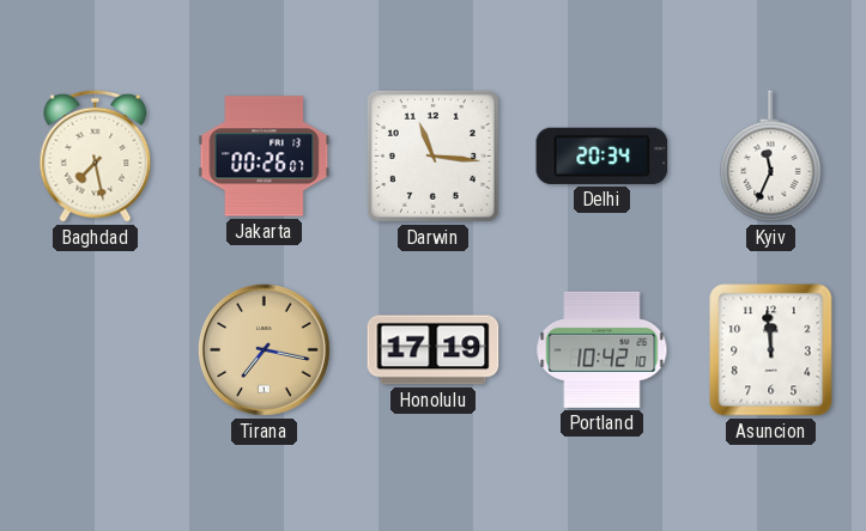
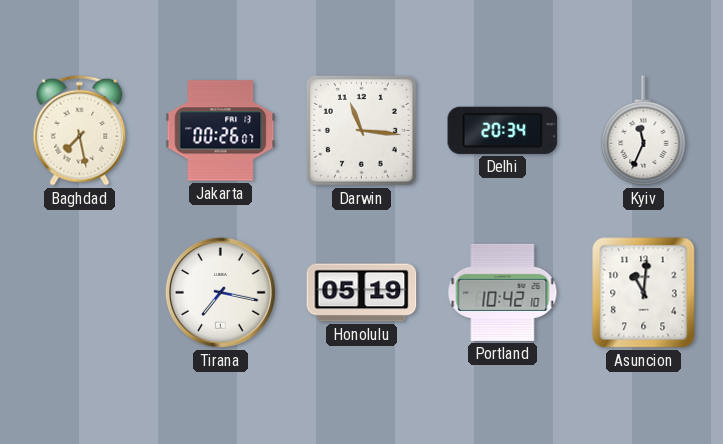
Tirana dial: champagne -> white
Honolulu: 17:19 -> 05:19
Asuncion: 11:59 -> 11:01
